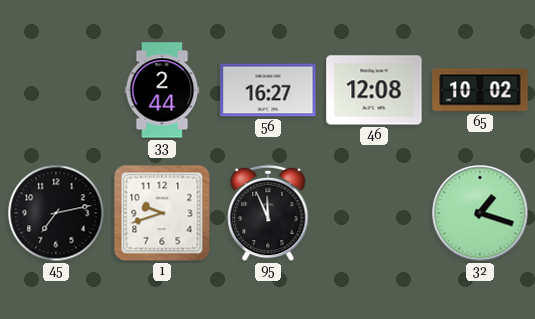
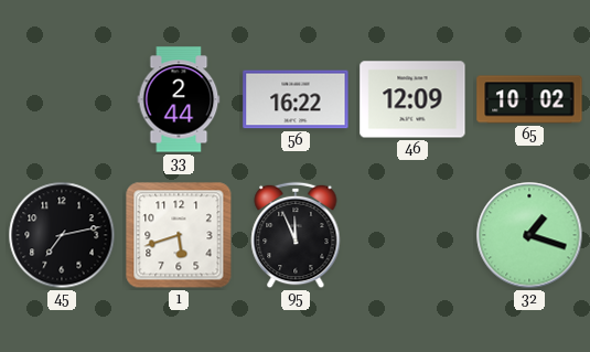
56: 16:27 -> 16:22
46: 12:08 -> 12:09
1: 9:42 -> 5:42
